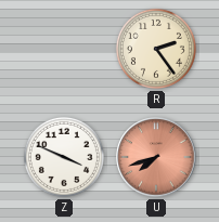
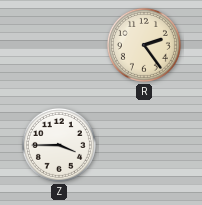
Z: 3:49 -> 3:45
U: 7:42 -> none
